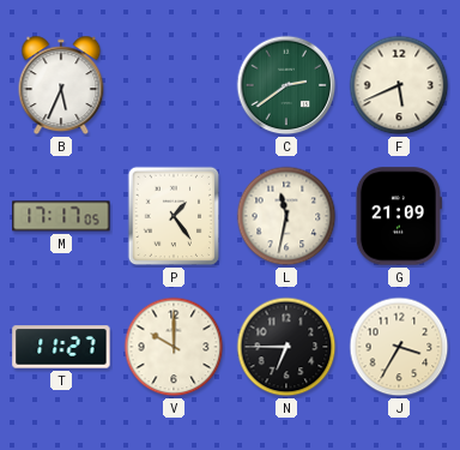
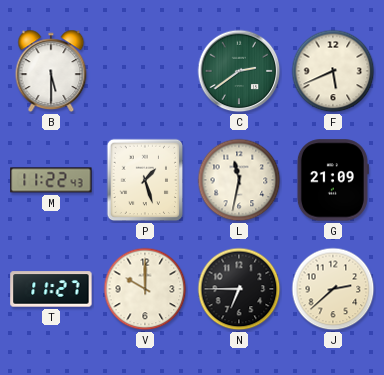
B: 5:34 -> 5:30
M: 17:17 -> 11:22
P: 1:24 -> 1:27
J: 3:35 -> 2:38
